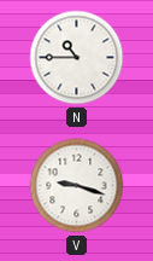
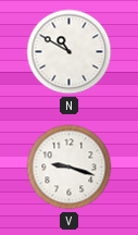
N: 10:45 -> 10:50
